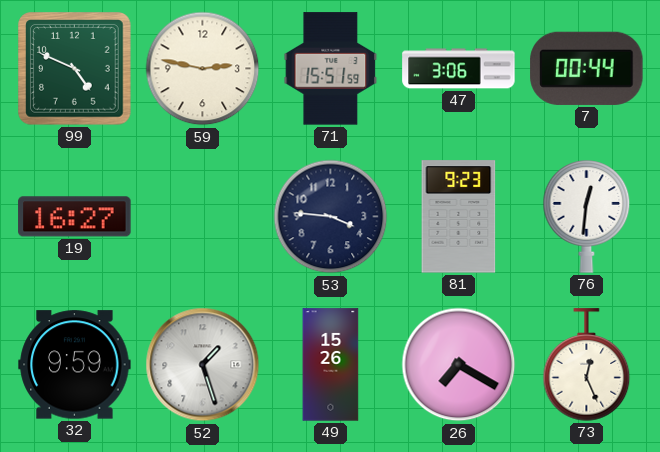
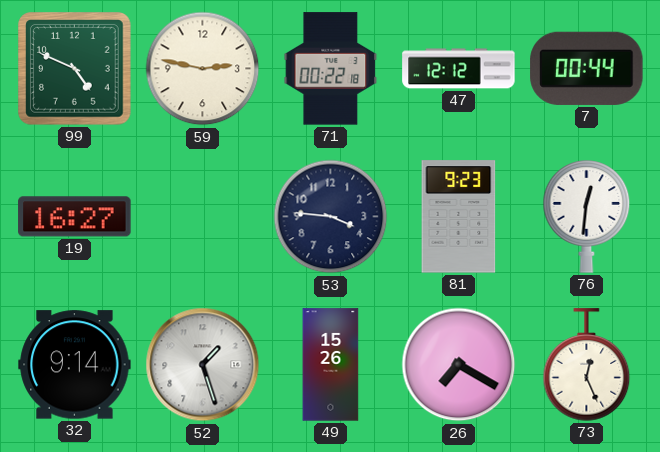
71: 15:51 -> 00:22
47: 3:06 -> 12:12
32: 9:59 -> 9:14
